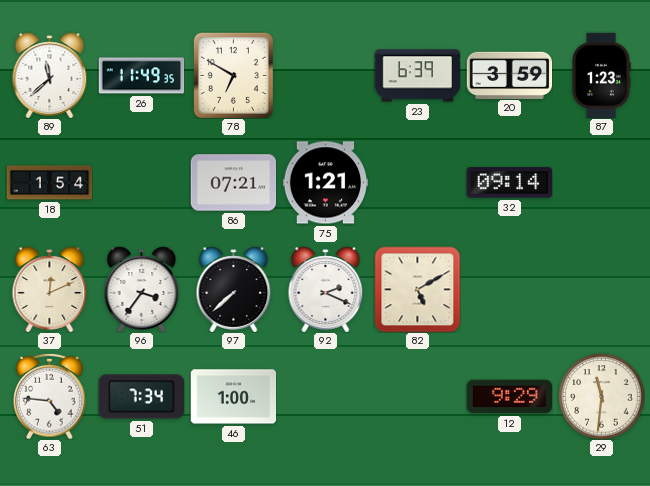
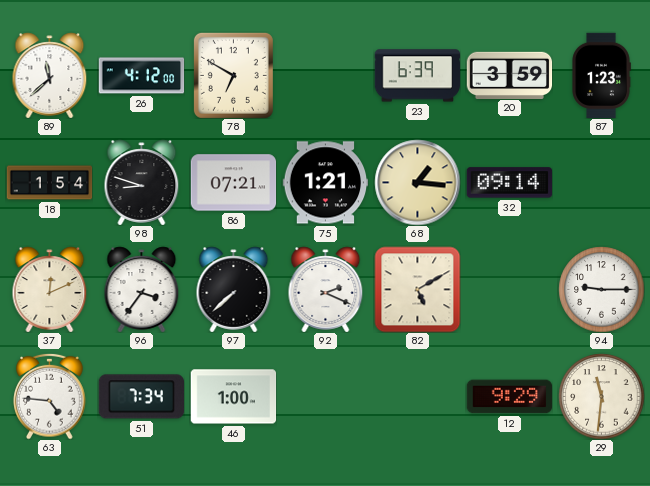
26: 11:49 -> 4:12
98: none -> 8:48
68: none -> 1:16
94: none -> 9:15
